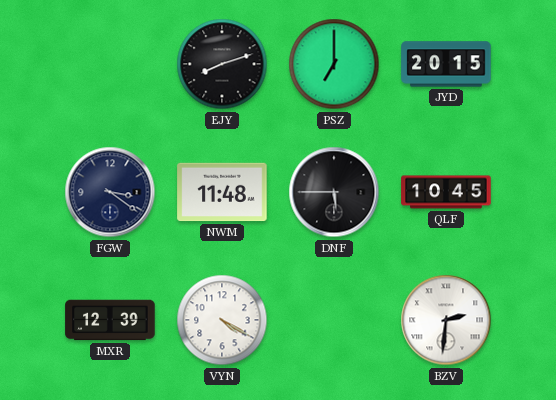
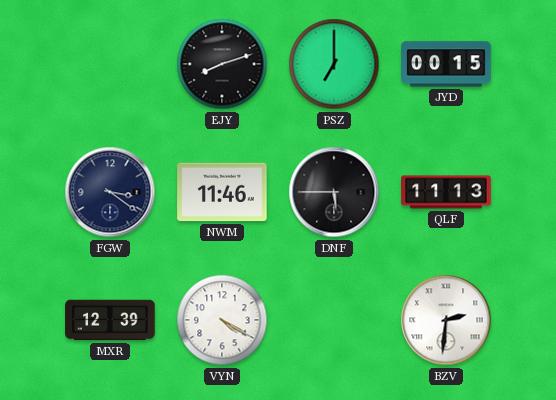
JYD: 20:15 -> 00:15
NWM: 11:48 -> 11:46
QLF: 10:45 -> 11:13
